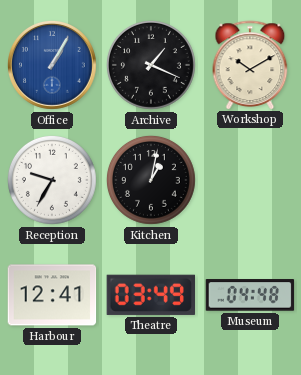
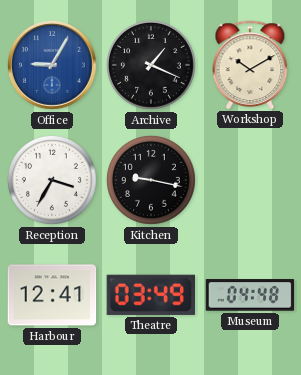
Office: 1:05 -> 9:05
Reception: 9:35 -> 3:35
Kitchen: 1:02 -> 9:17
